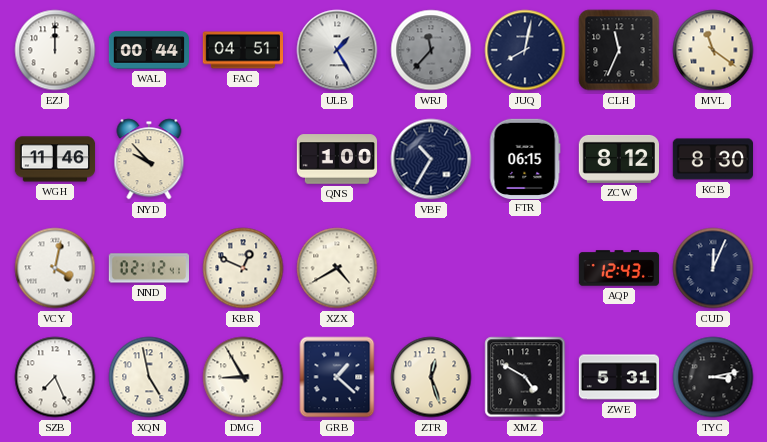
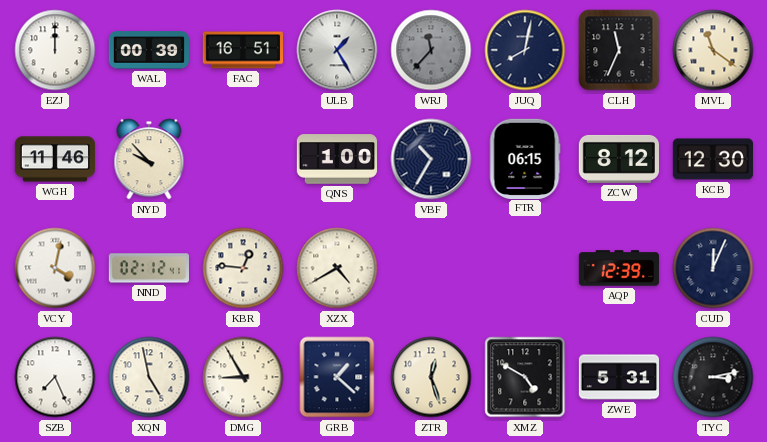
WAL: 00:44 -> 00:39
FAC: 04:51 -> 16:51
KCB: 8:30 -> 12:30
KBR: 12:49 -> 12:46
AQP: 12:43 -> 12:39
